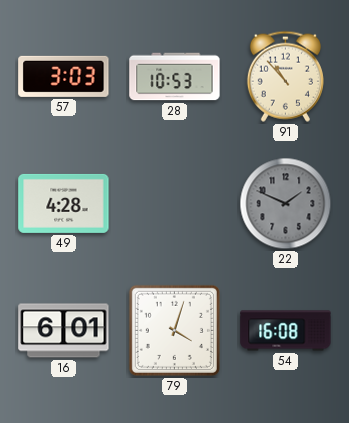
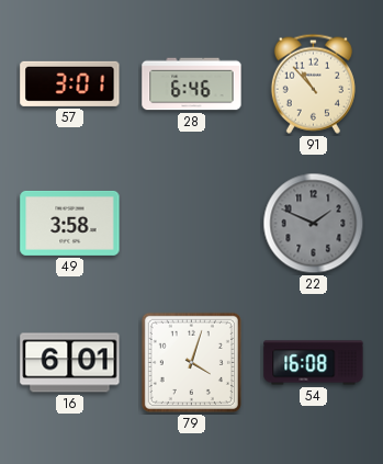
57: 3:03 -> 3:01
28: 10:53 -> 6:46
49: 4:28 -> 3:58
